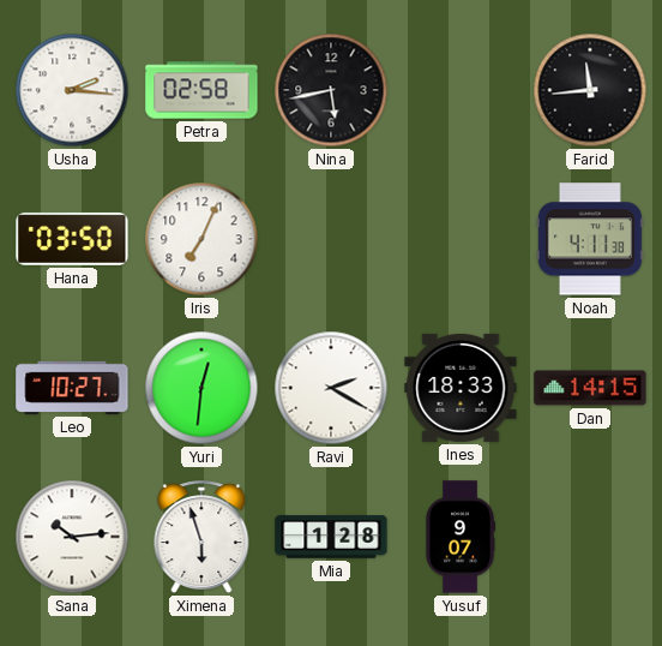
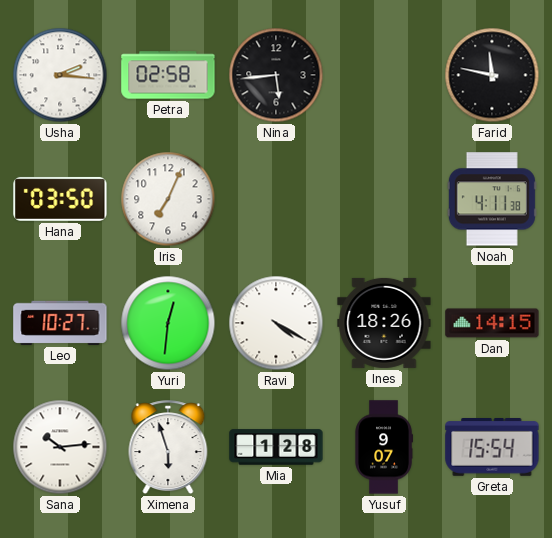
Nina: 5:43 -> 5:44
Farid: 11:44 -> 11:47
Ravi: 2:20 -> 4:20
Ines: 18:33 -> 18:26
Greta: none -> 15:54
